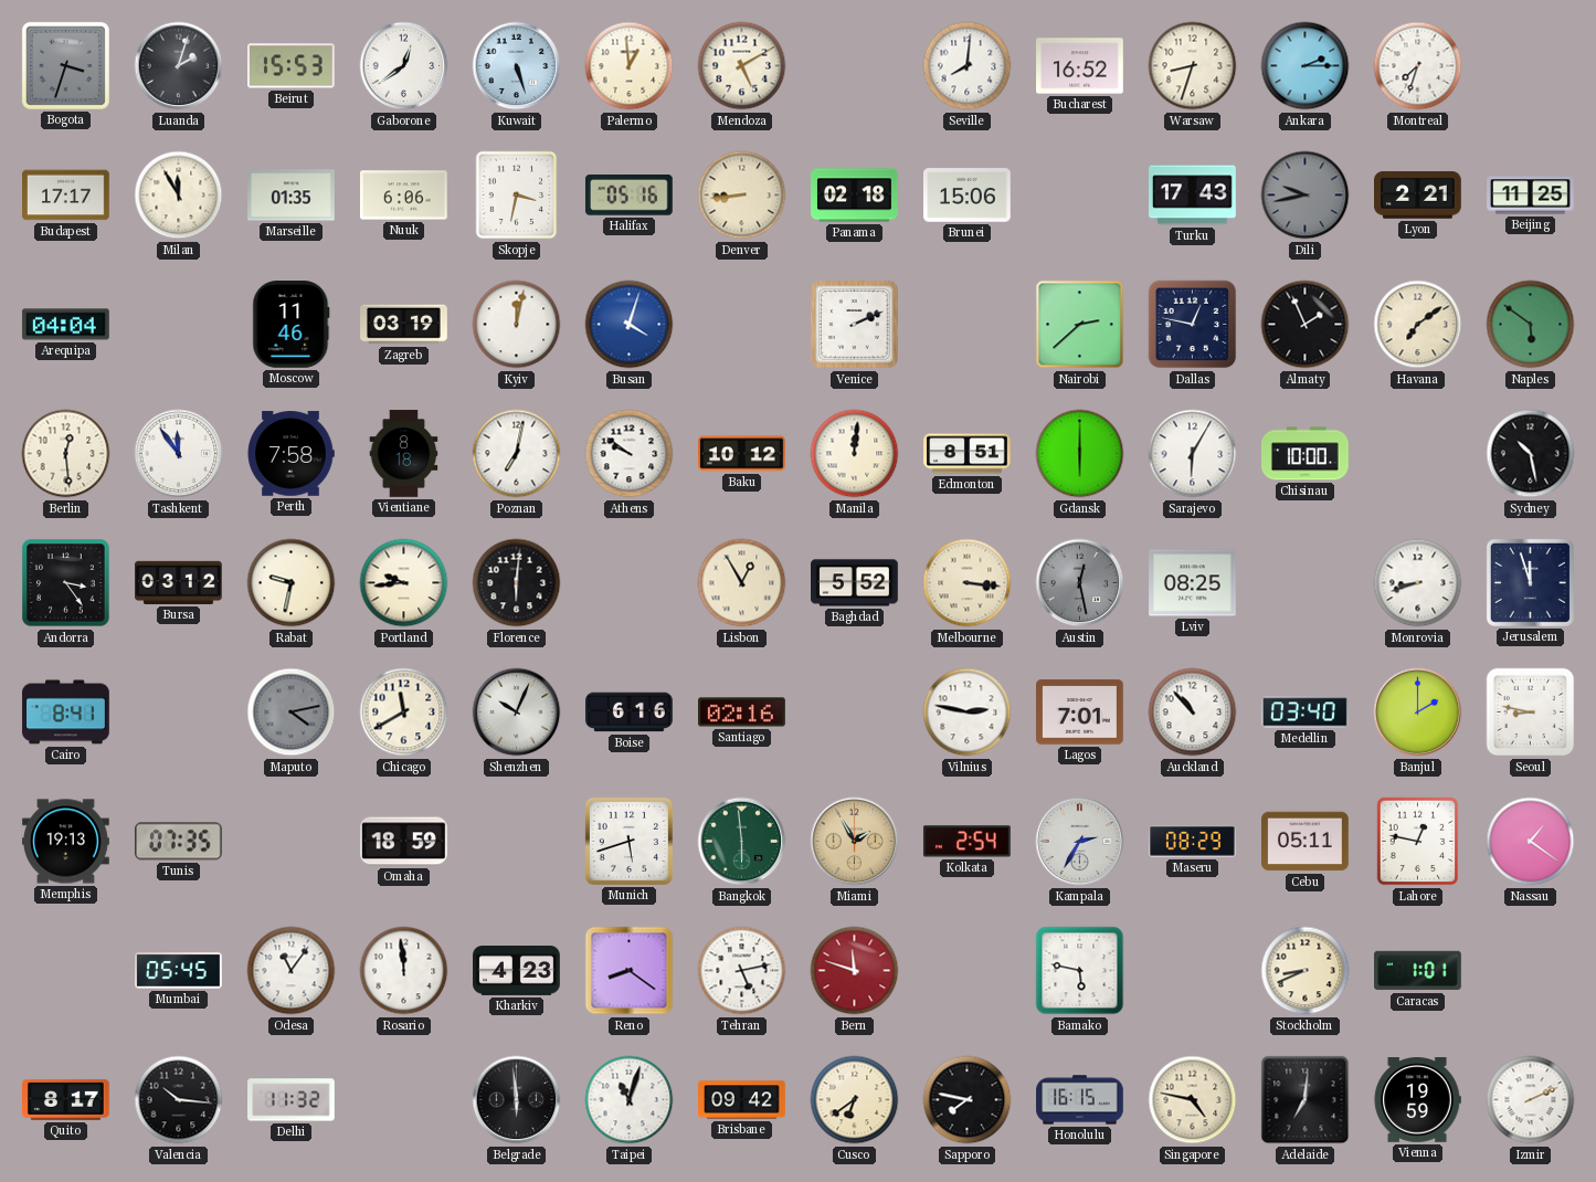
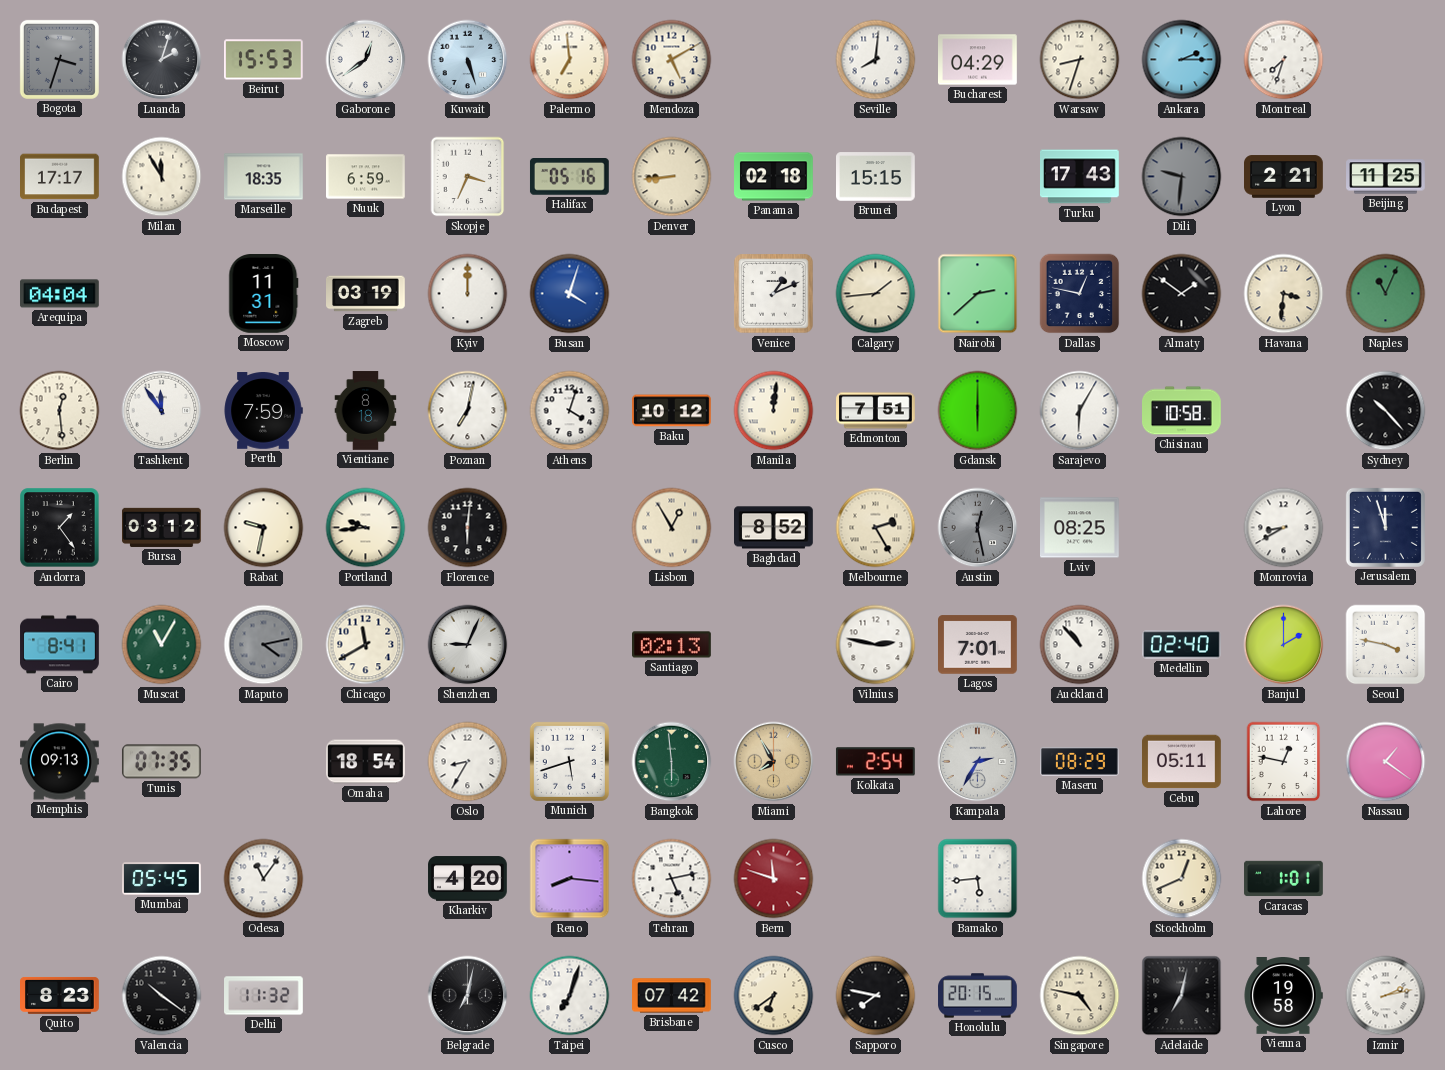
Palermo: 12:59 -> 6:59
Bucharest: 16:52 -> 04:29
Marseille: 01:35 -> 18:35
Nuuk: 6:06 -> 6:59
Skopje: 3:32 -> 3:34
Brunei: 15:06 -> 15:15
Dili: 9:43 -> 9:31
Moscow: 11:46 -> 11:31
Kyiv: 12:02 -> 12:00
Venice: 2:11 -> 1:11
Calgary: none -> 1:44
Almaty: 1:56 -> 1:51
Havana: 7:09 -> 3:31
Naples: 5:51 -> 11:04
Perth: 7:58 -> 7:59
Athens: 9:51 -> 4:03
Edmonton: 8:51 -> 7:51
Chisinau: 10:00 -> 10:58
Sydney: 10:28 -> 10:23
Andorra: 3:24 -> 1:24
Baghdad: 5:52 -> 8:52
Melbourne: 3:16 -> 2:25
Monrovia: 8:42 -> 8:40
Muscat: none -> 11:05
Shenzhen: 10:04 -> 9:04
Boise: 6:16 -> none
Santiago: 02:16 -> 02:13
Medellin: 03:40 -> 02:40
Seoul: 8:47 -> 3:47
Memphis: 19:13 -> 09:13
Omaha: 18:59 -> 18:54
Oslo: none -> 8:35
Miami: 1:55 -> 7:55
Rosario: 11:59 -> none
Kharkiv: 4:23 -> 4:20
Reno: 8:21 -> 8:16
Bamako: 5:47 -> 5:44
Stockholm: 8:41 -> 12:41
Quito: 8:17 -> 8:23
Valencia: 10:16 -> 10:21
Belgrade: 5:59 -> 7:02
Taipei: 11:03 -> 7:03
Brisbane: 09:42 -> 07:42
Honolulu: 16:15 -> 20:15
Adelaide: 7:01 -> 7:02
Vienna: 19:59 -> 19:58
Izmir: 2:11 -> 2:13
